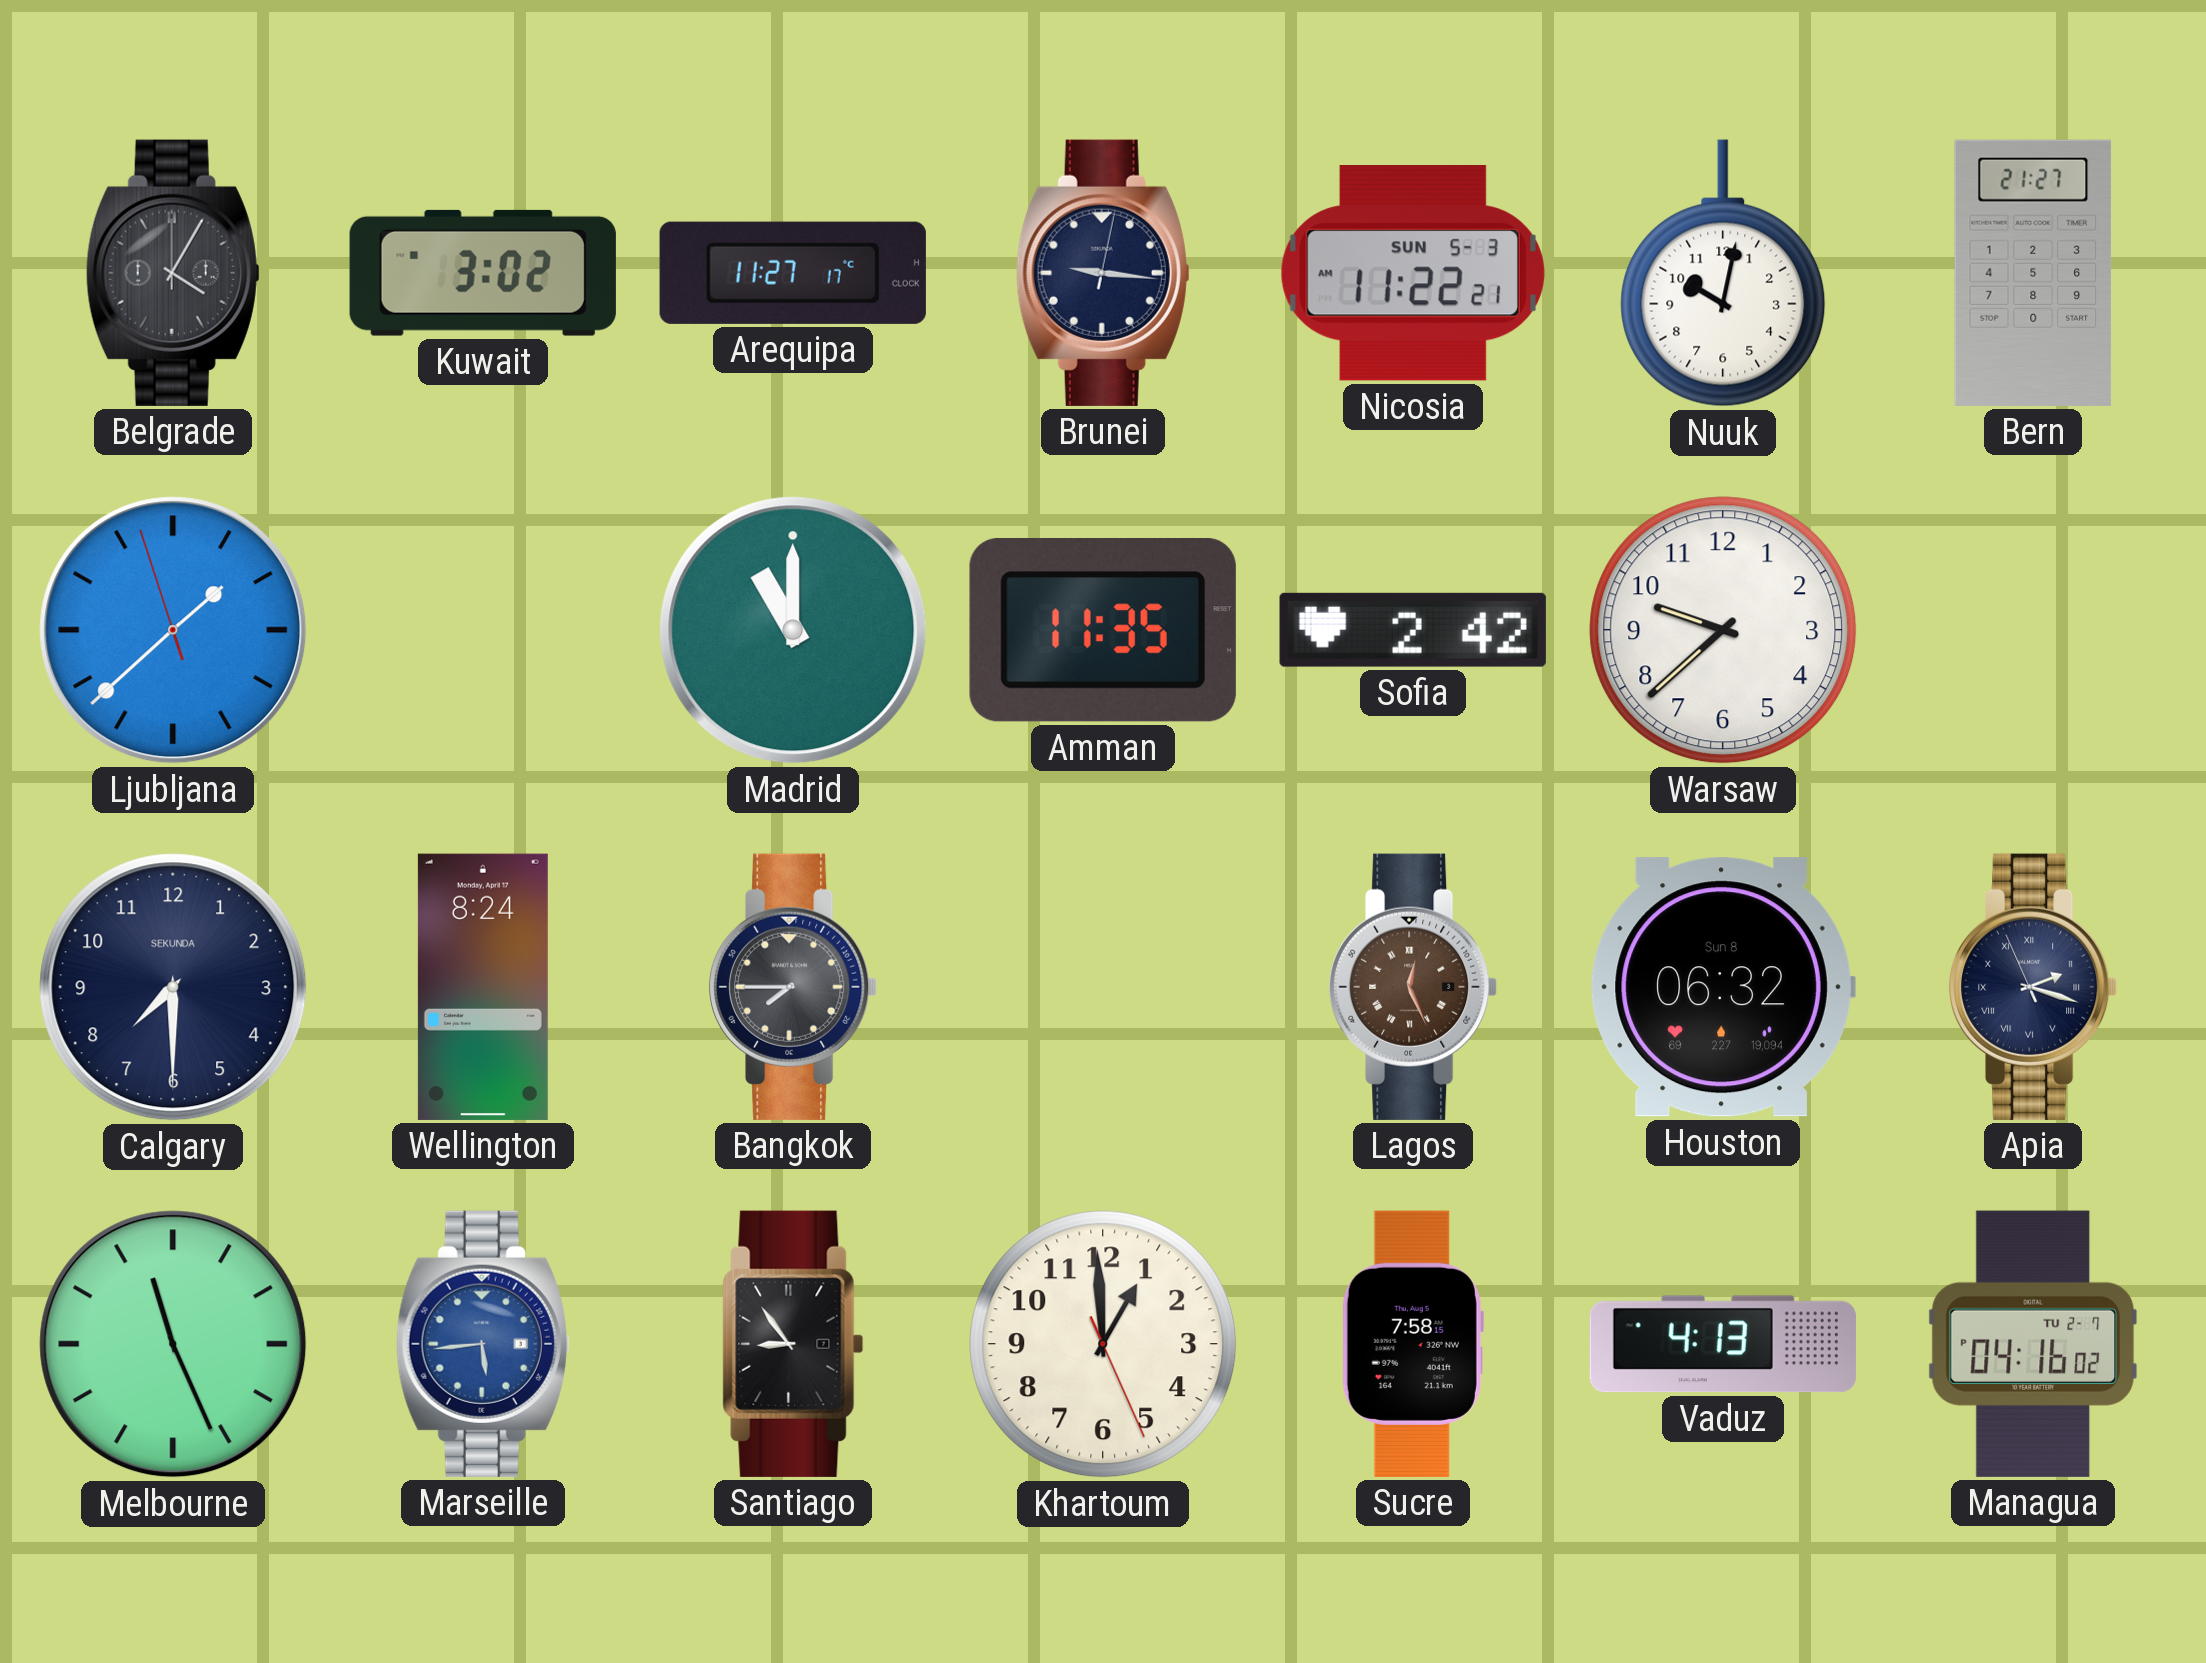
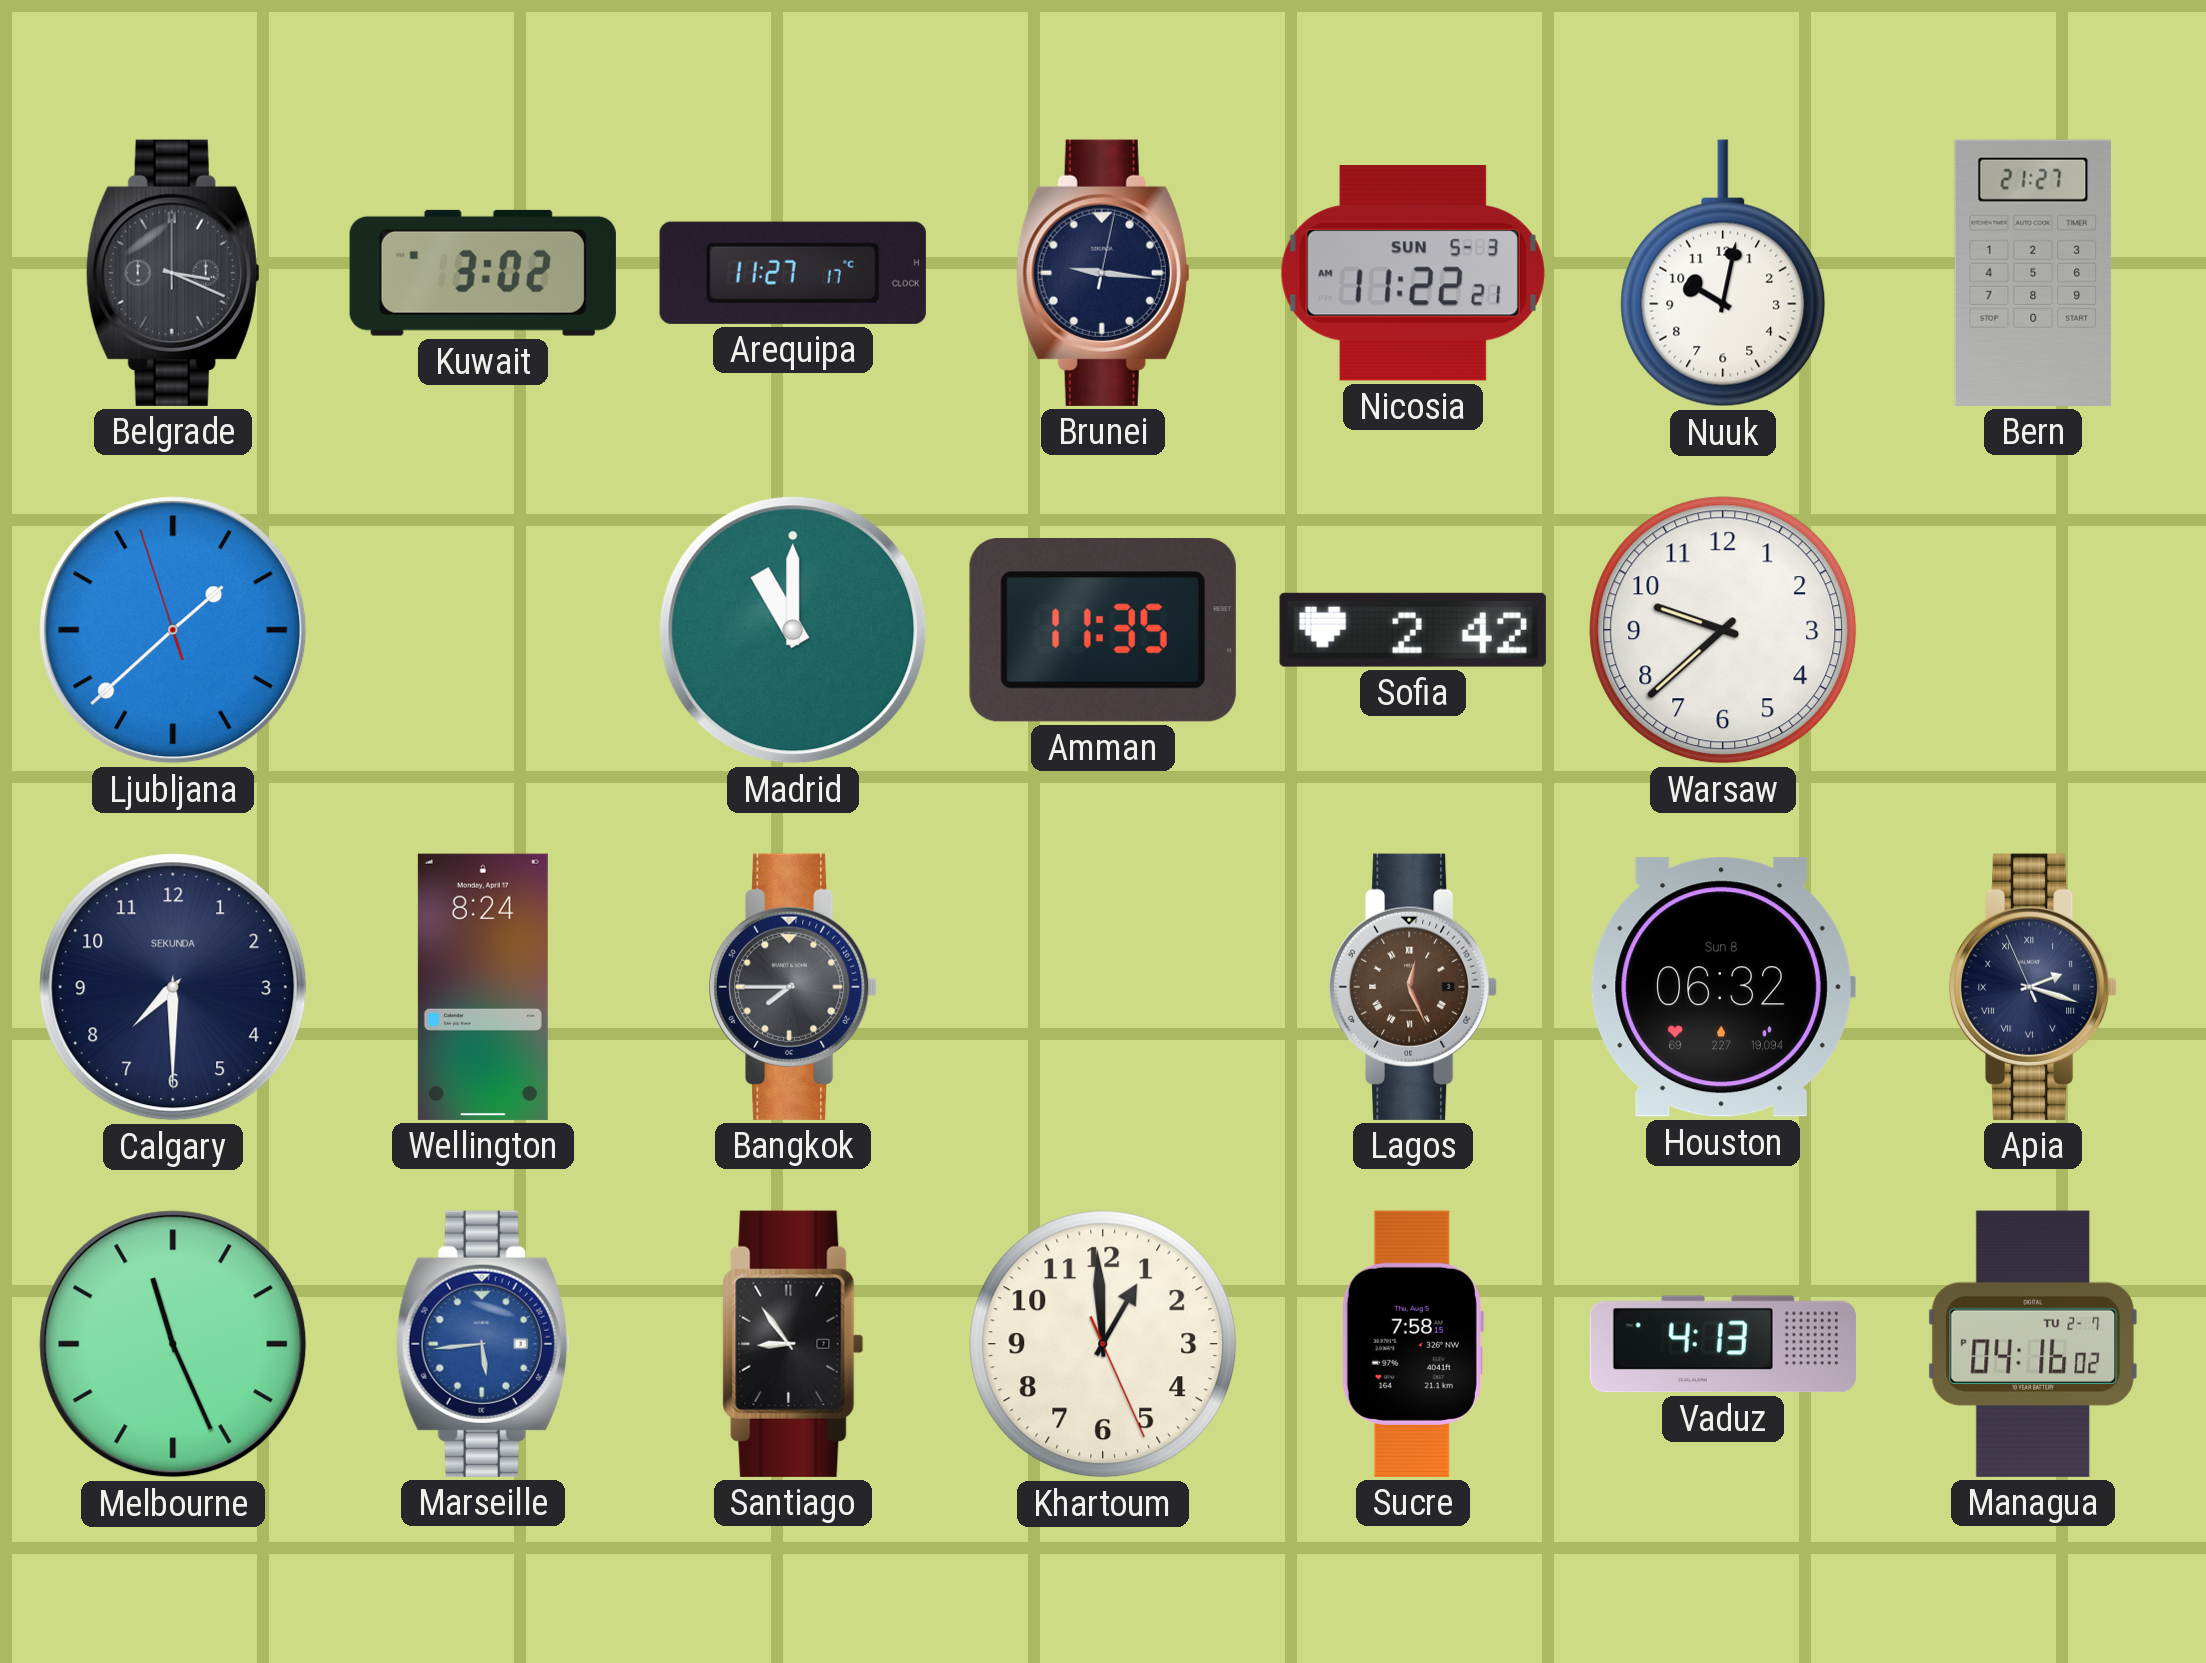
Belgrade: 4:05 -> 3:19
